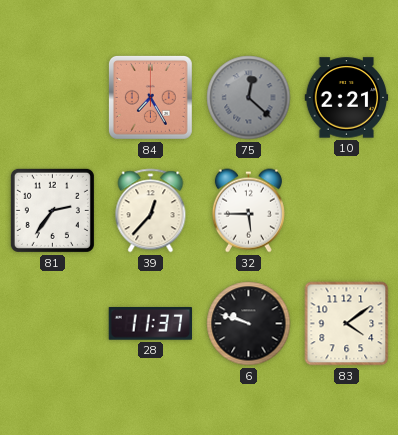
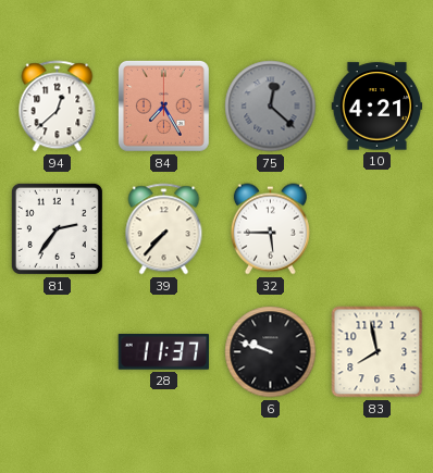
94: none -> 12:38
10: 2:21 -> 4:21
39: 12:37 -> 7:37
83: 4:09 -> 7:58
